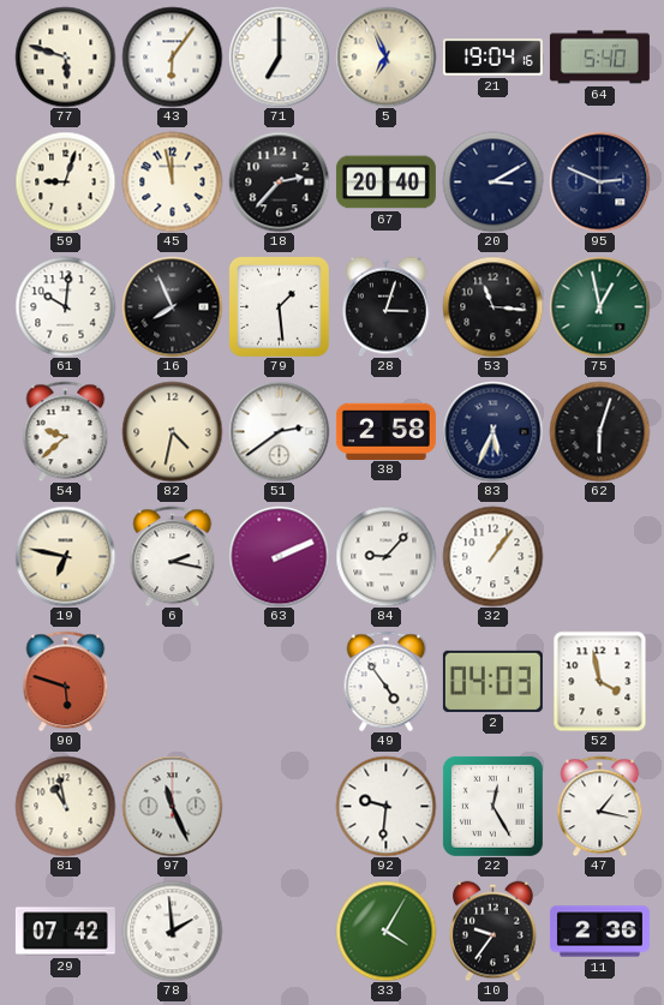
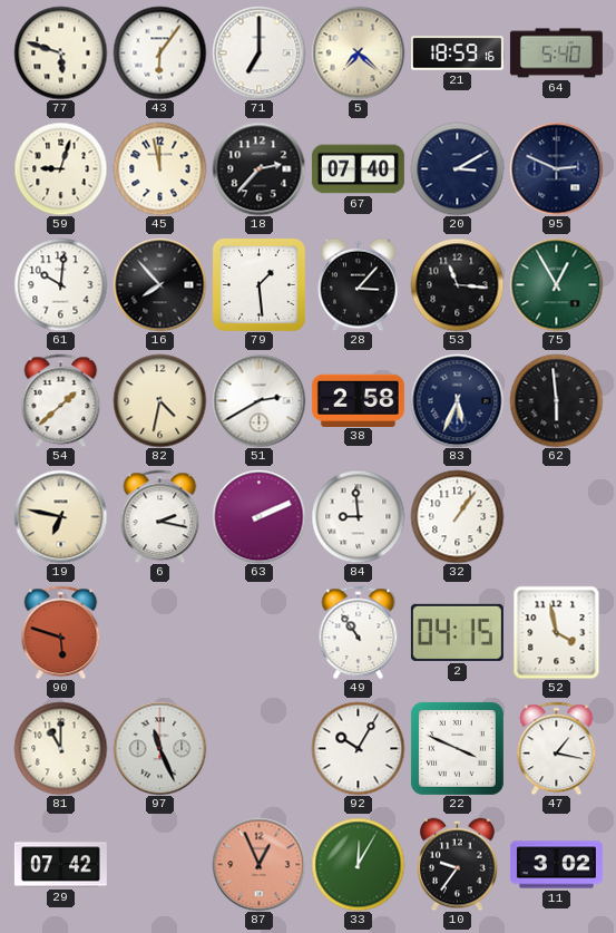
5: 6:56 -> 7:22
21: 19:04 -> 18:59
67: 20:40 -> 07:40
16: 7:56 -> 7:53
28: 3:03 -> 3:07
75: 12:58 -> 12:55
54: 9:38 -> 1:38
51: 2:39 -> 2:40
62: 6:03 -> 5:59
84: 9:07 -> 8:59
49: 4:54 -> 10:54
2: 04:03 -> 04:15
81: 10:58 -> 11:00
92: 9:31 -> 10:05
22: 12:25 -> 3:49
78: 1:59 -> none
87: none -> 12:56
33: 4:05 -> 12:05
11: 2:36 -> 3:02
